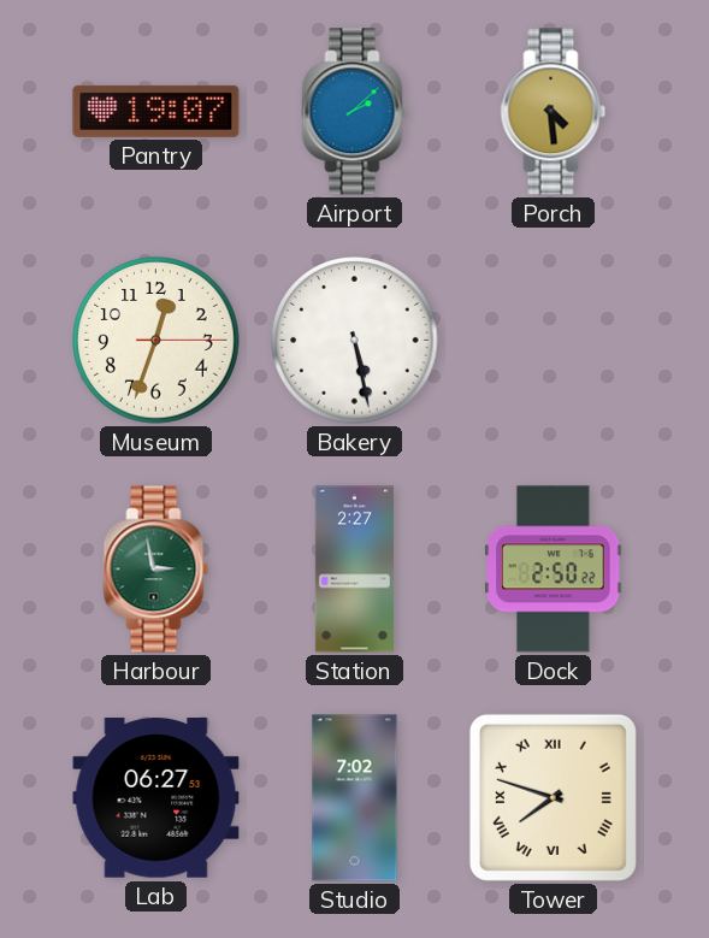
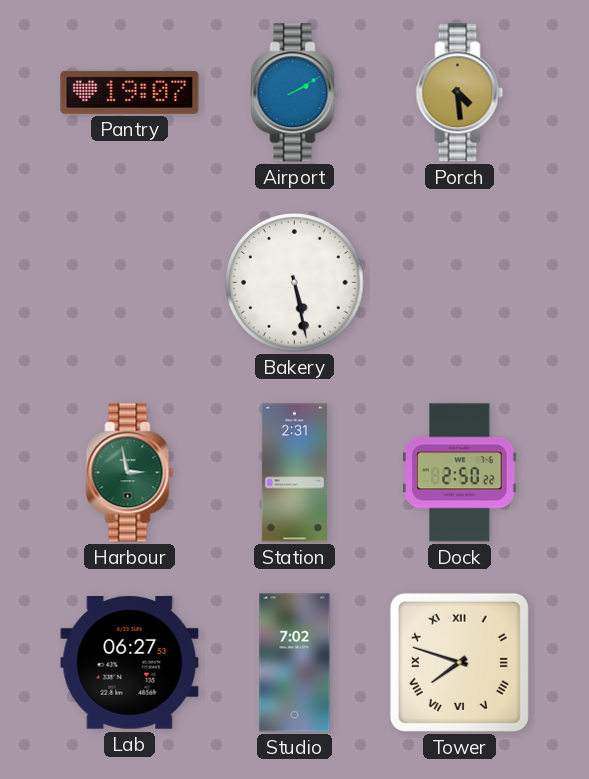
Airport: 2:08 -> 2:10
Museum: 12:33 -> none
Station: 2:27 -> 2:31
